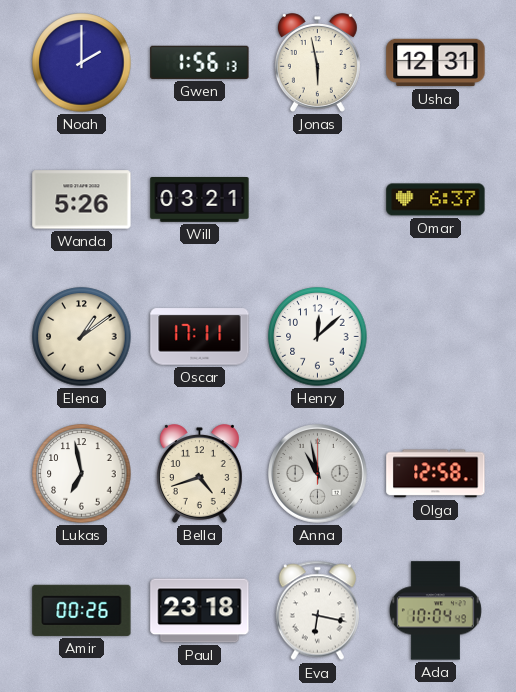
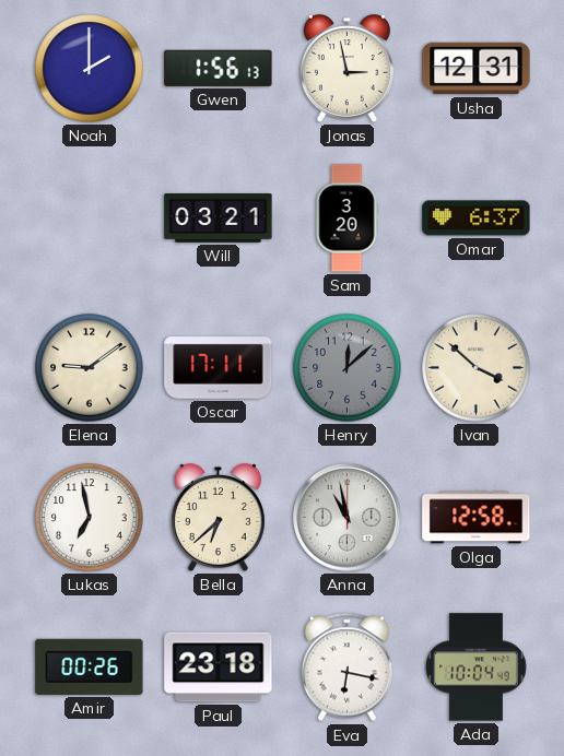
Jonas: 5:58 -> 2:58
Wanda: 5:26 -> none
Sam: none -> 3:20
Elena: 1:09 -> 9:09
Henry dial: white -> grey
Ivan: none -> 3:52
Bella: 4:42 -> 6:38
